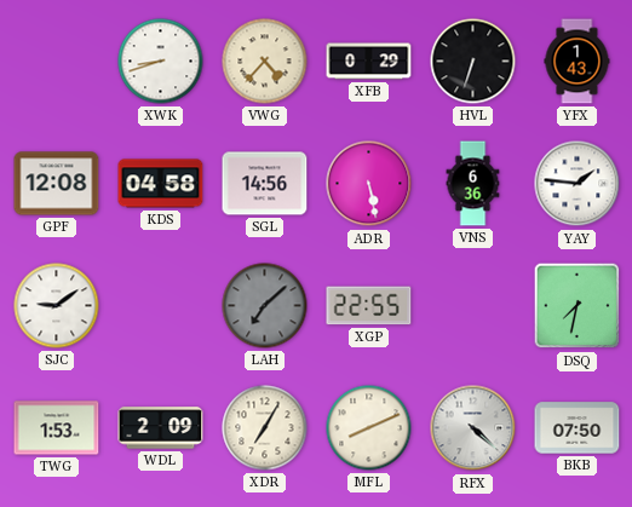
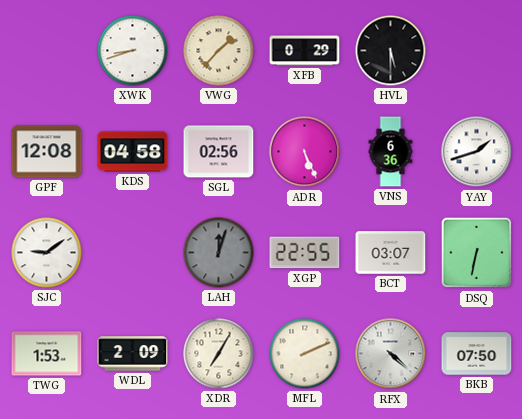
VWG: 4:37 -> 1:37
HVL: 6:33 -> 5:30
YFX: 1:43 -> none
SGL: 14:56 -> 02:56
ADR: 5:28 -> 5:26
YAY: 1:46 -> 1:42
LAH: 7:08 -> 12:03
BCT: none -> 03:07
DSQ: 7:32 -> 6:32
MFL: 8:11 -> 2:11
